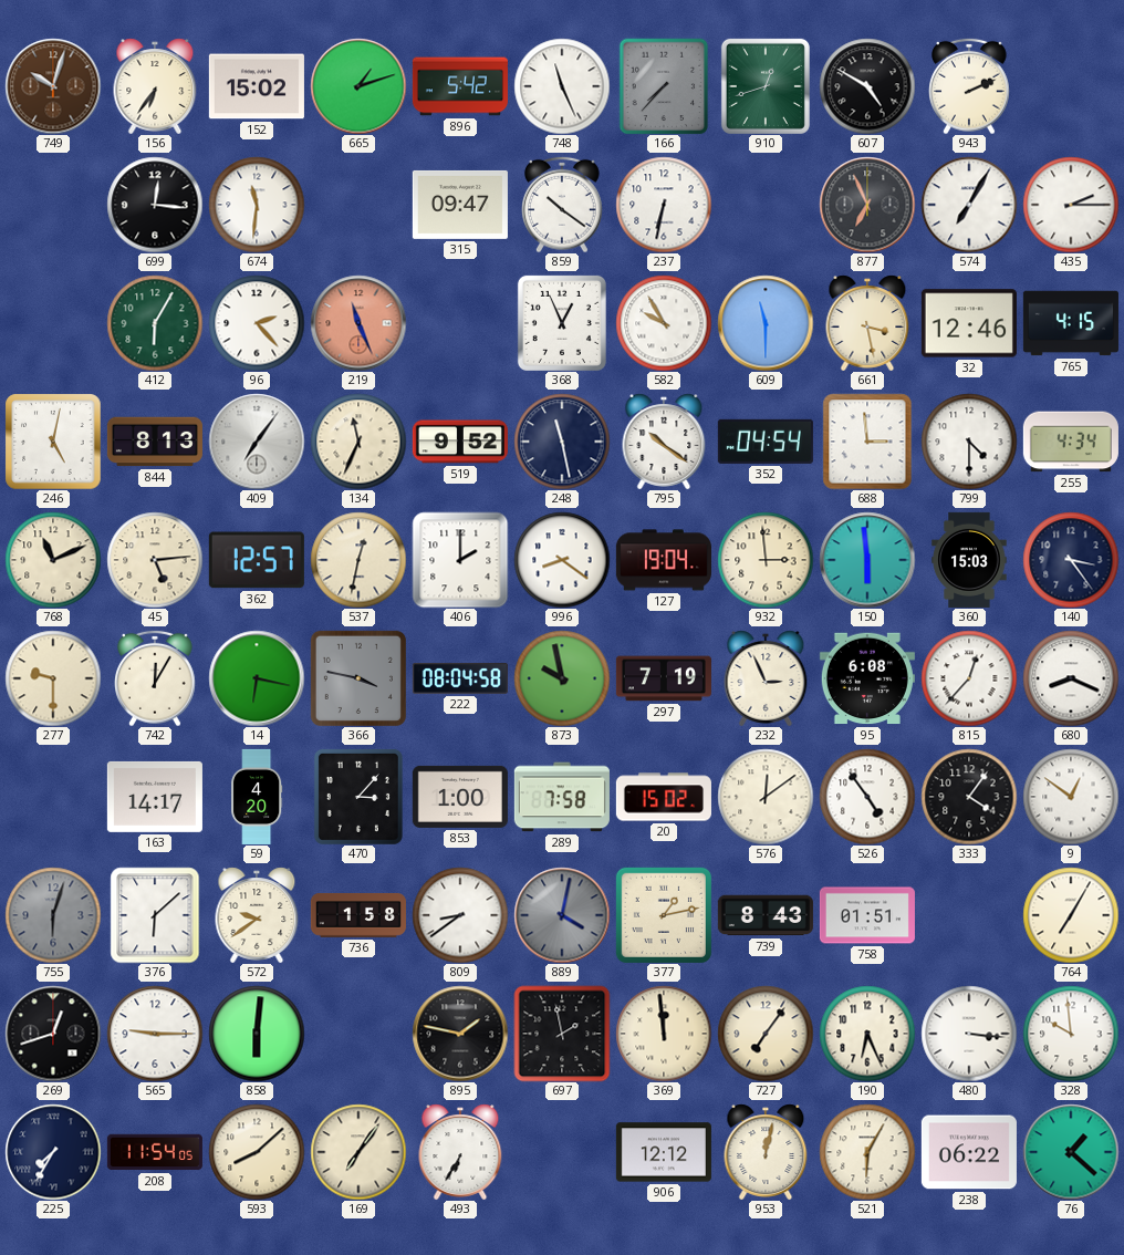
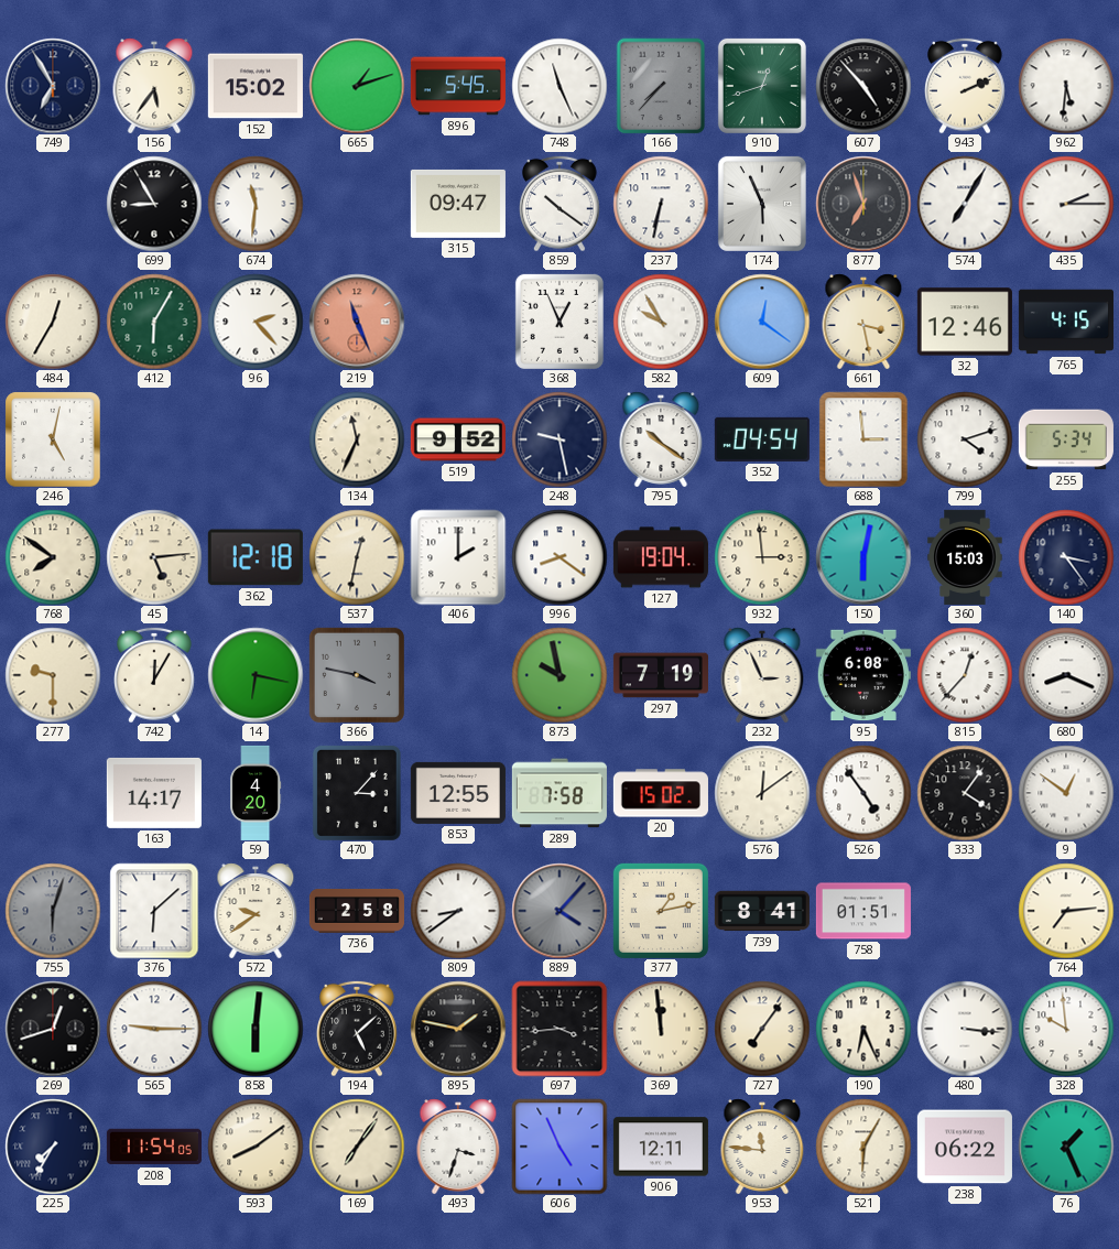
749: 10:03 -> 6:55
749 dial: brown -> navy
156: 6:36 -> 5:36
896: 5:42 -> 5:45
607: 4:50 -> 4:53
962: none -> 5:31
699: 12:16 -> 8:55
174: none -> 5:56
877: 6:56 -> 6:57
484: none -> 12:35
609: 11:30 -> 12:21
844: 8:13 -> none
409: 7:06 -> none
248: 11:28 -> 9:28
799: 4:30 -> 4:12
255: 4:34 -> 5:34
768: 11:11 -> 7:51
362: 12:57 -> 12:18
150: 5:59 -> 6:02
222: 08:04 -> none
853: 1:00 -> 12:55
736: 1:58 -> 2:58
889: 4:02 -> 4:07
739: 8:43 -> 8:41
764: 7:05 -> 7:14
194: none -> 5:08
697: 1:58 -> 3:44
593: 8:08 -> 8:09
493: 6:35 -> 3:33
606: none -> 4:56
906: 12:12 -> 12:11
953: 12:02 -> 11:46
76: 1:22 -> 1:26
